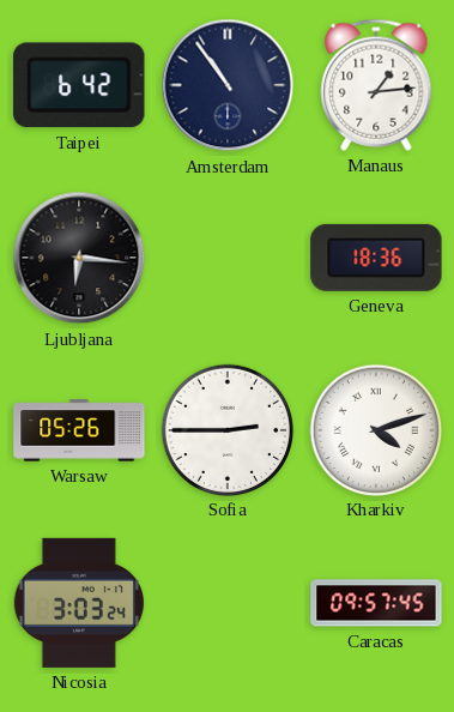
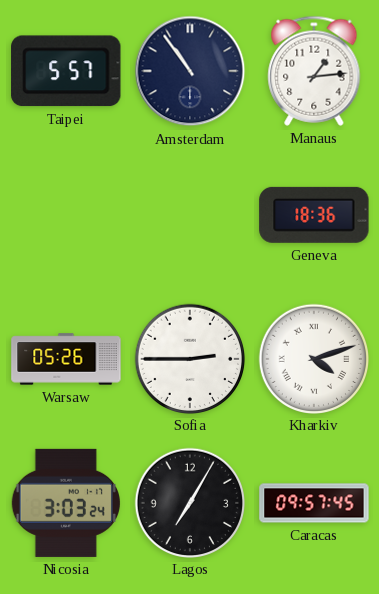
Taipei: 6:42 -> 5:57
Ljubljana: 6:16 -> none
Lagos: none -> 7:05
